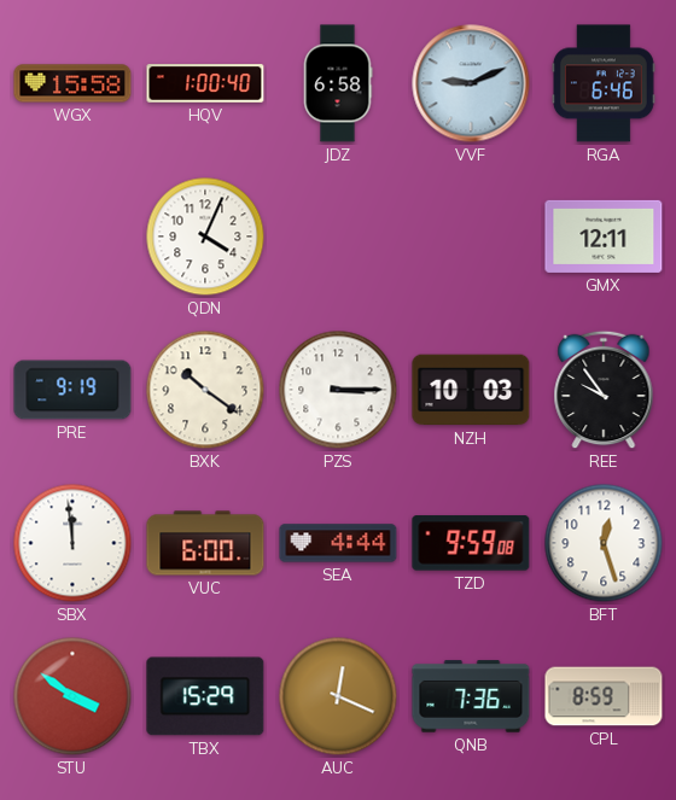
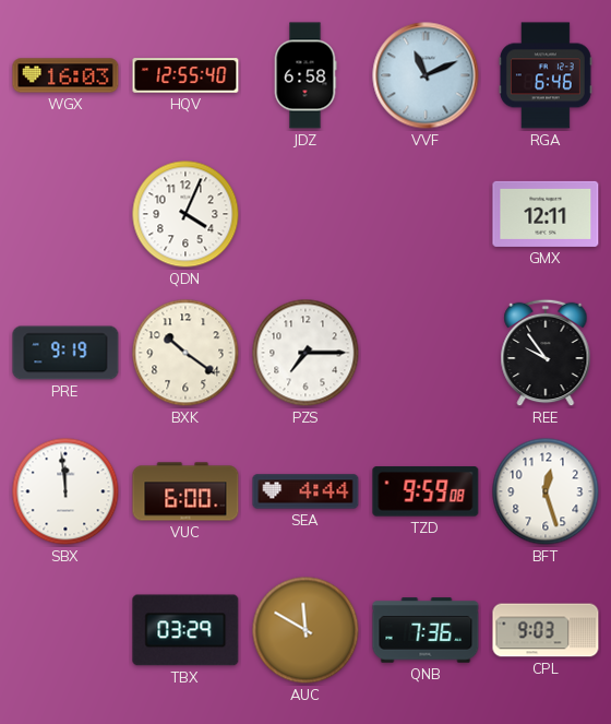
WGX: 15:58 -> 16:03
HQV: 1:00 -> 12:55
VVF: 9:11 -> 11:11
PZS: 3:15 -> 7:15
NZH: 10:03 -> none
STU: 3:51 -> none
TBX: 15:29 -> 03:29
AUC: 12:19 -> 11:50
CPL: 8:59 -> 9:03
